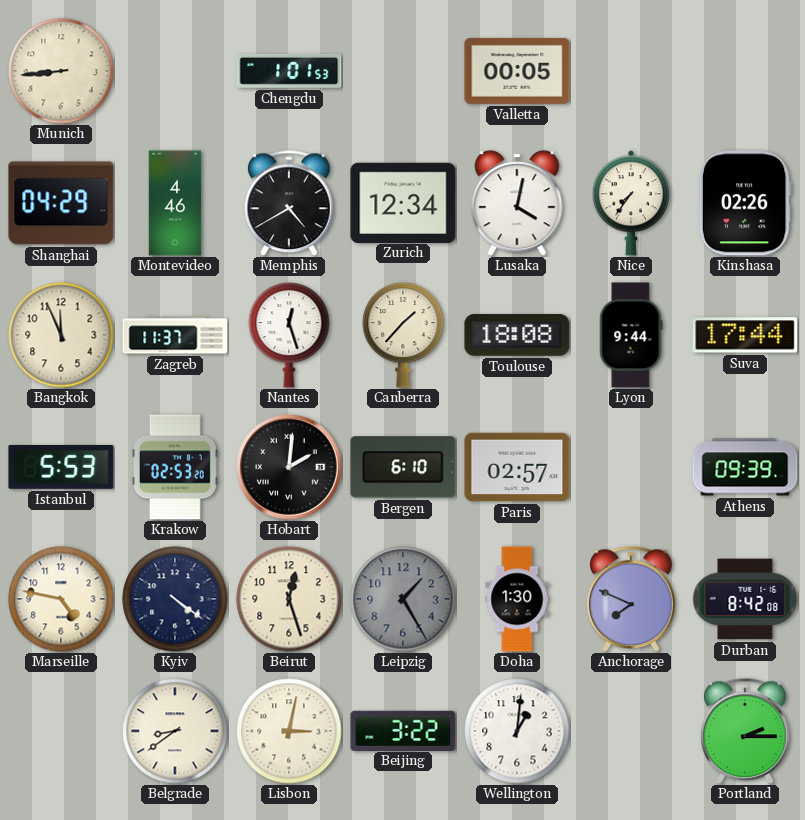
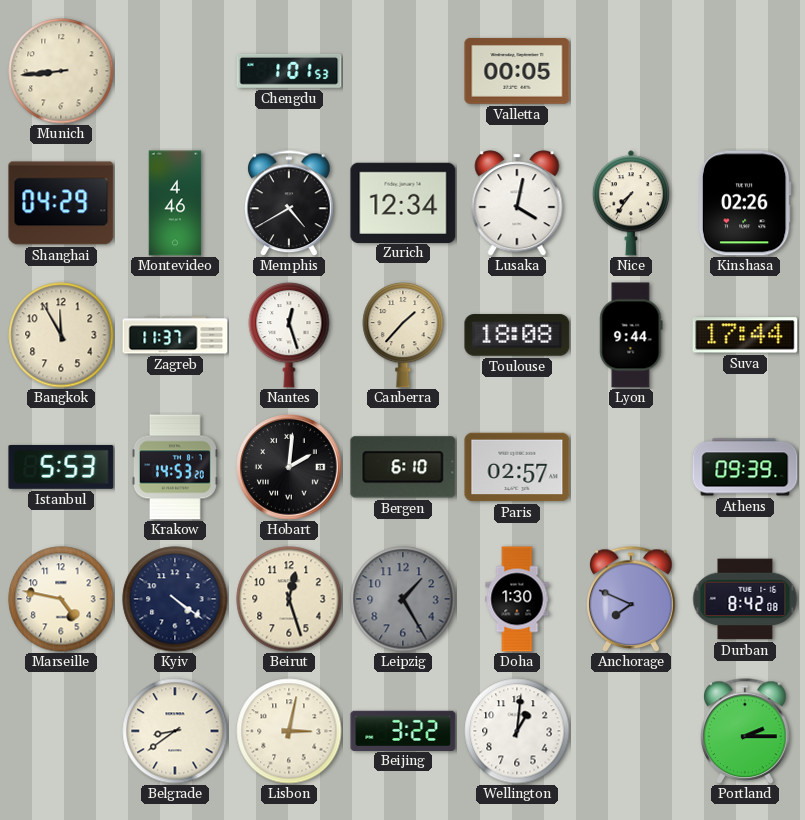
Bangkok: 11:56 -> 11:55
Krakow: 02:53 -> 14:53
